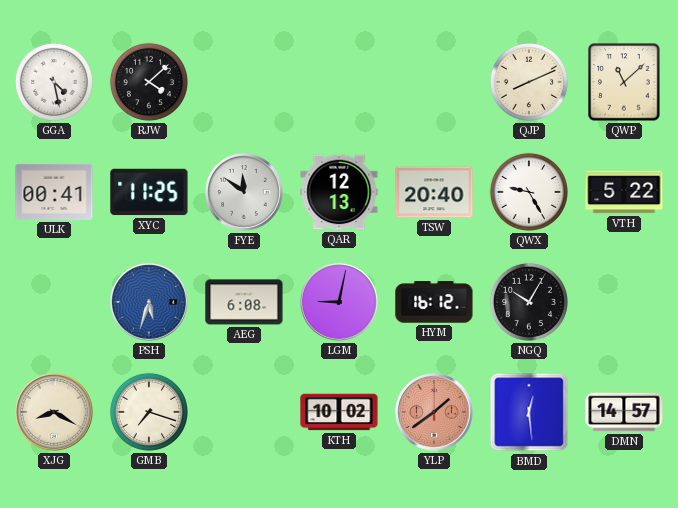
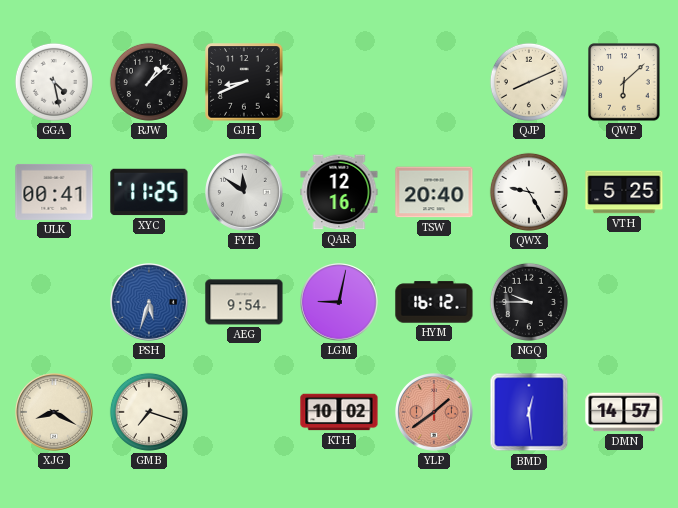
RJW: 4:08 -> 1:08
GJH: none -> 8:41
QWP: 11:08 -> 6:08
QAR: 12:13 -> 12:16
VTH: 5:22 -> 5:25
AEG: 6:08 -> 9:54
NGQ: 10:05 -> 9:45
